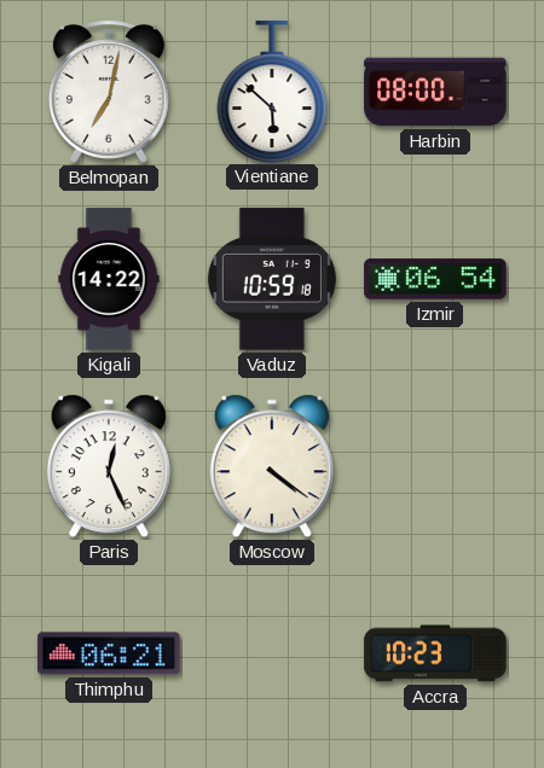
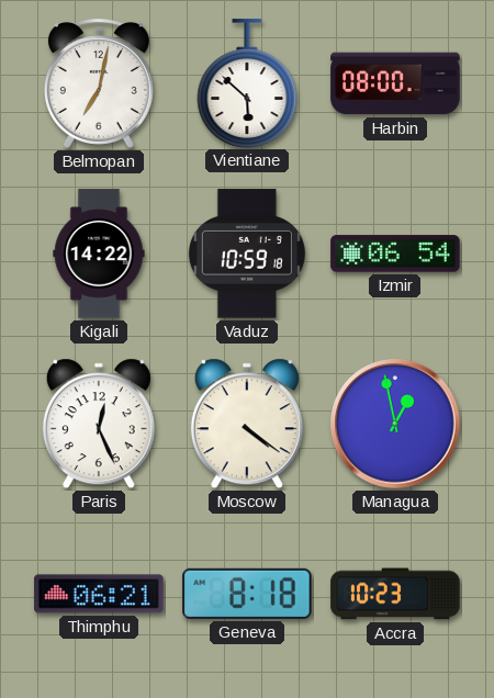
Managua: none -> 12:58
Geneva: none -> 8:18
